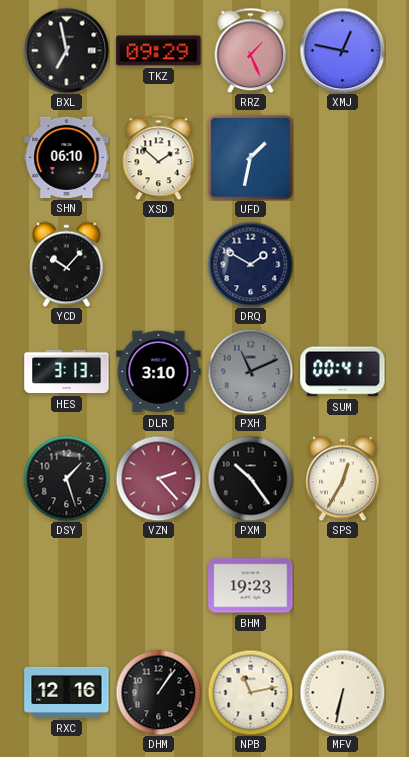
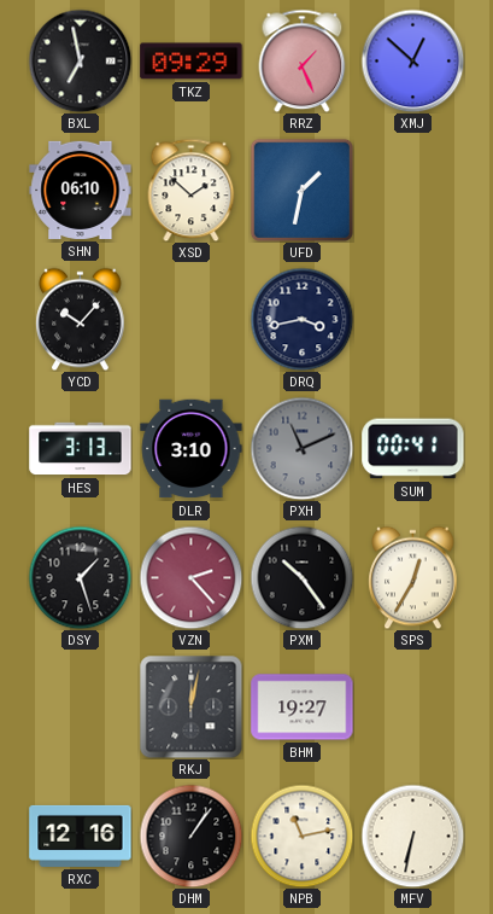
XMJ: 12:47 -> 12:52
DRQ: 1:50 -> 3:43
RKJ: none -> 12:02
BHM: 19:23 -> 19:27
